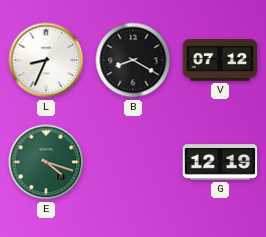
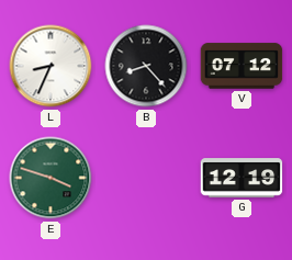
B: 8:20 -> 8:23
E: 4:18 -> 3:48
